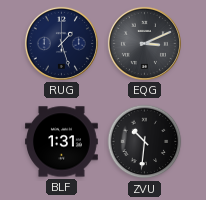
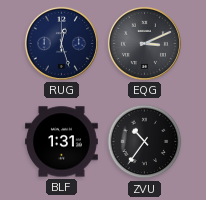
RUG: 1:27 -> 12:27
ZVU: 10:31 -> 10:36
